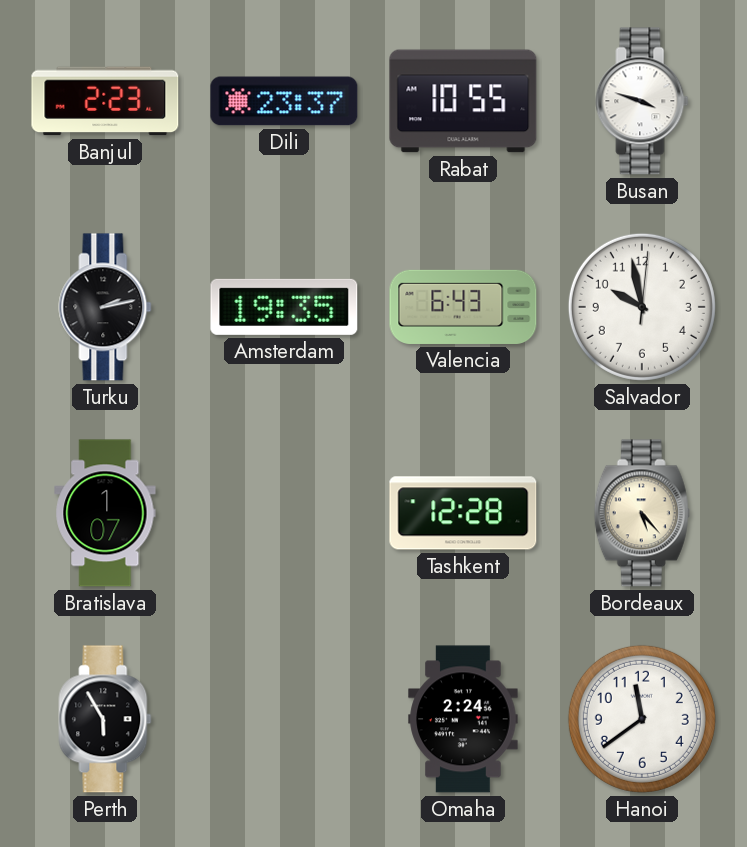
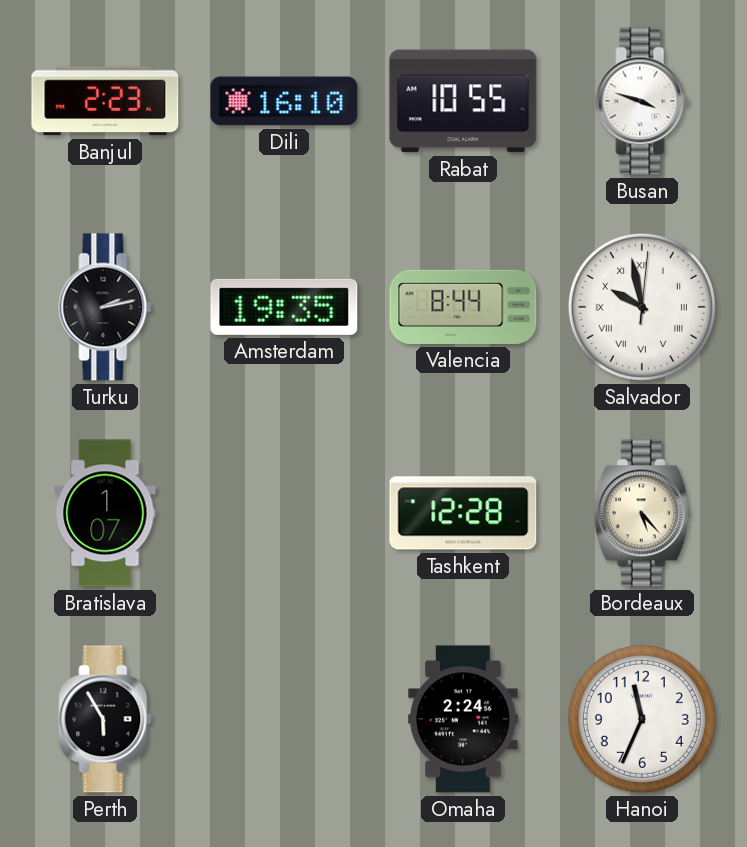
Dili: 23:37 -> 16:10
Valencia: 6:43 -> 8:44
Salvador numerals: Arabic -> Roman
Hanoi: 11:39 -> 11:34
